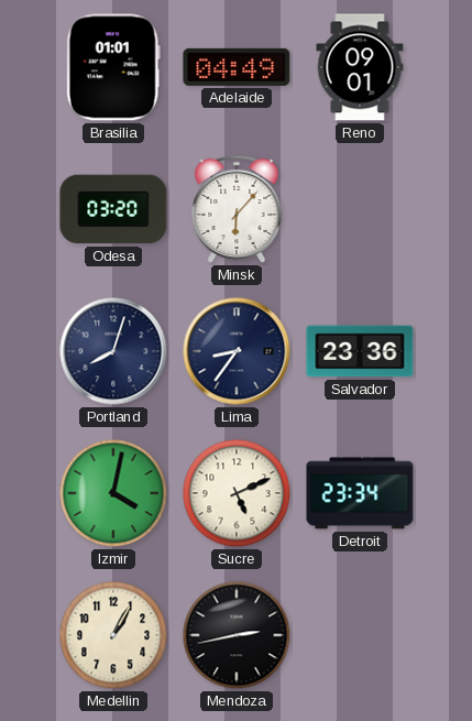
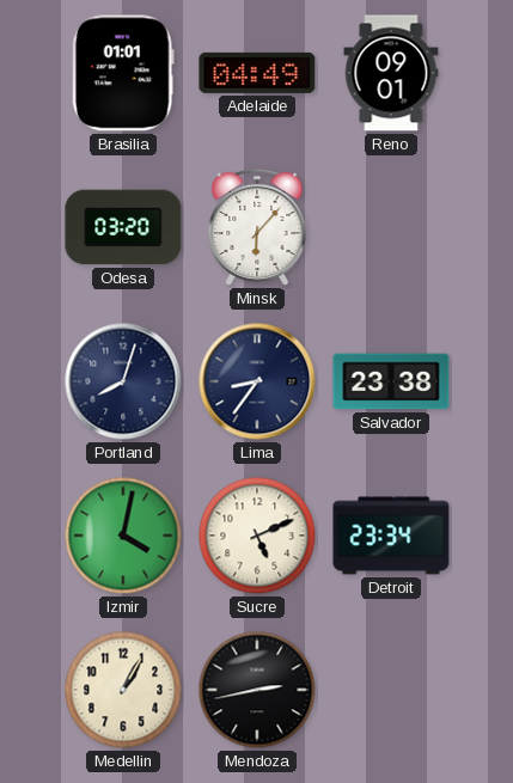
Salvador: 23:36 -> 23:38
